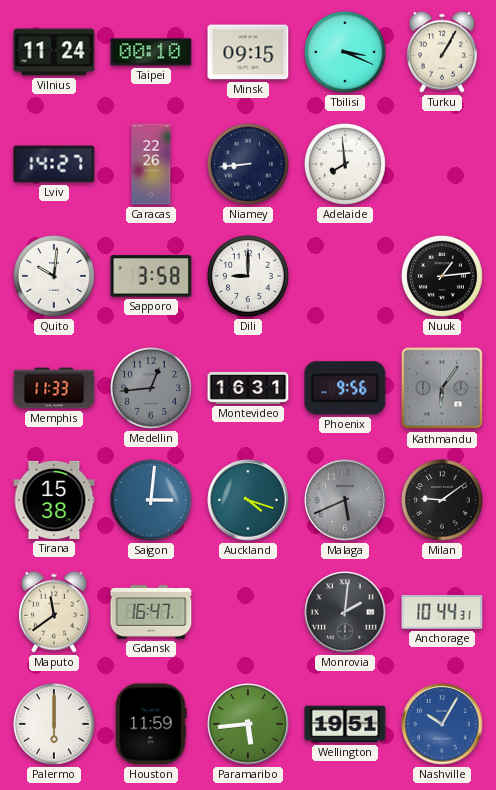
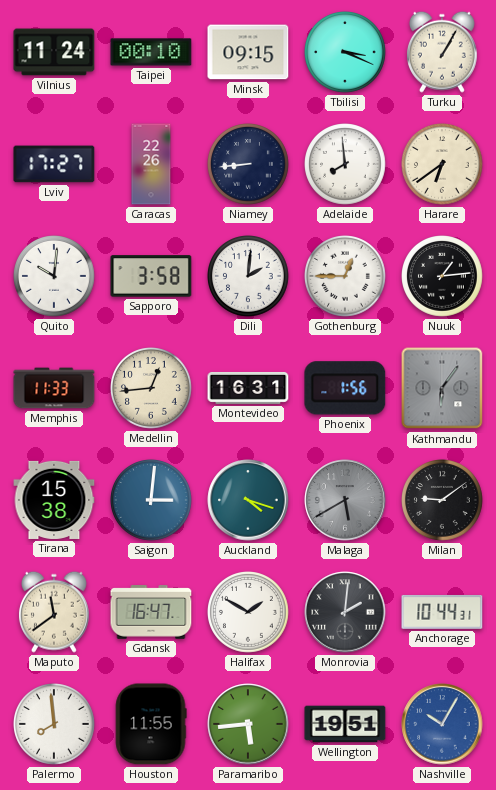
Lviv: 14:27 -> 17:27
Harare: none -> 6:39
Dili: 9:00 -> 2:01
Gothenburg: none -> 12:45
Medellin dial: grey -> cream
Phoenix: 9:56 -> 1:56
Malaga: 5:41 -> 5:40
Halifax: none -> 1:50
Palermo: 6:00 -> 7:59
Houston: 11:59 -> 11:55
